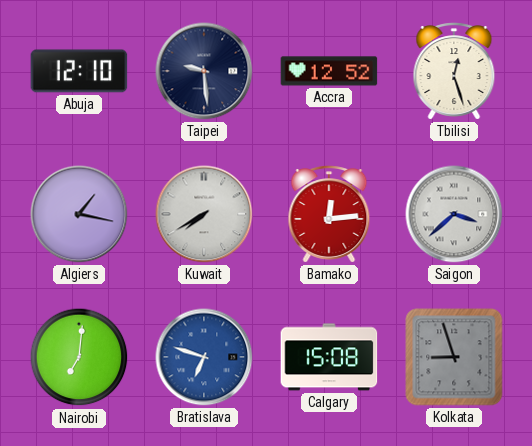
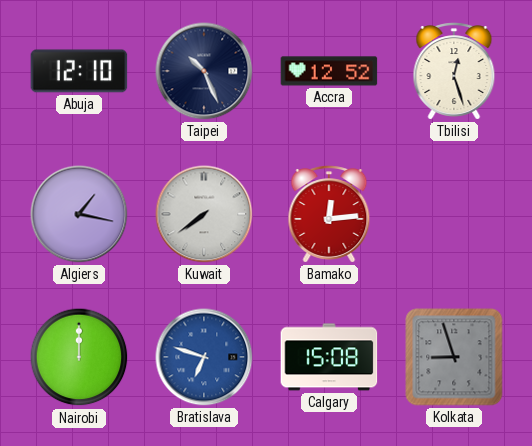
Taipei: 9:29 -> 10:26
Kuwait: 7:40 -> 7:39
Saigon: 3:38 -> none
Nairobi: 7:01 -> 12:00
